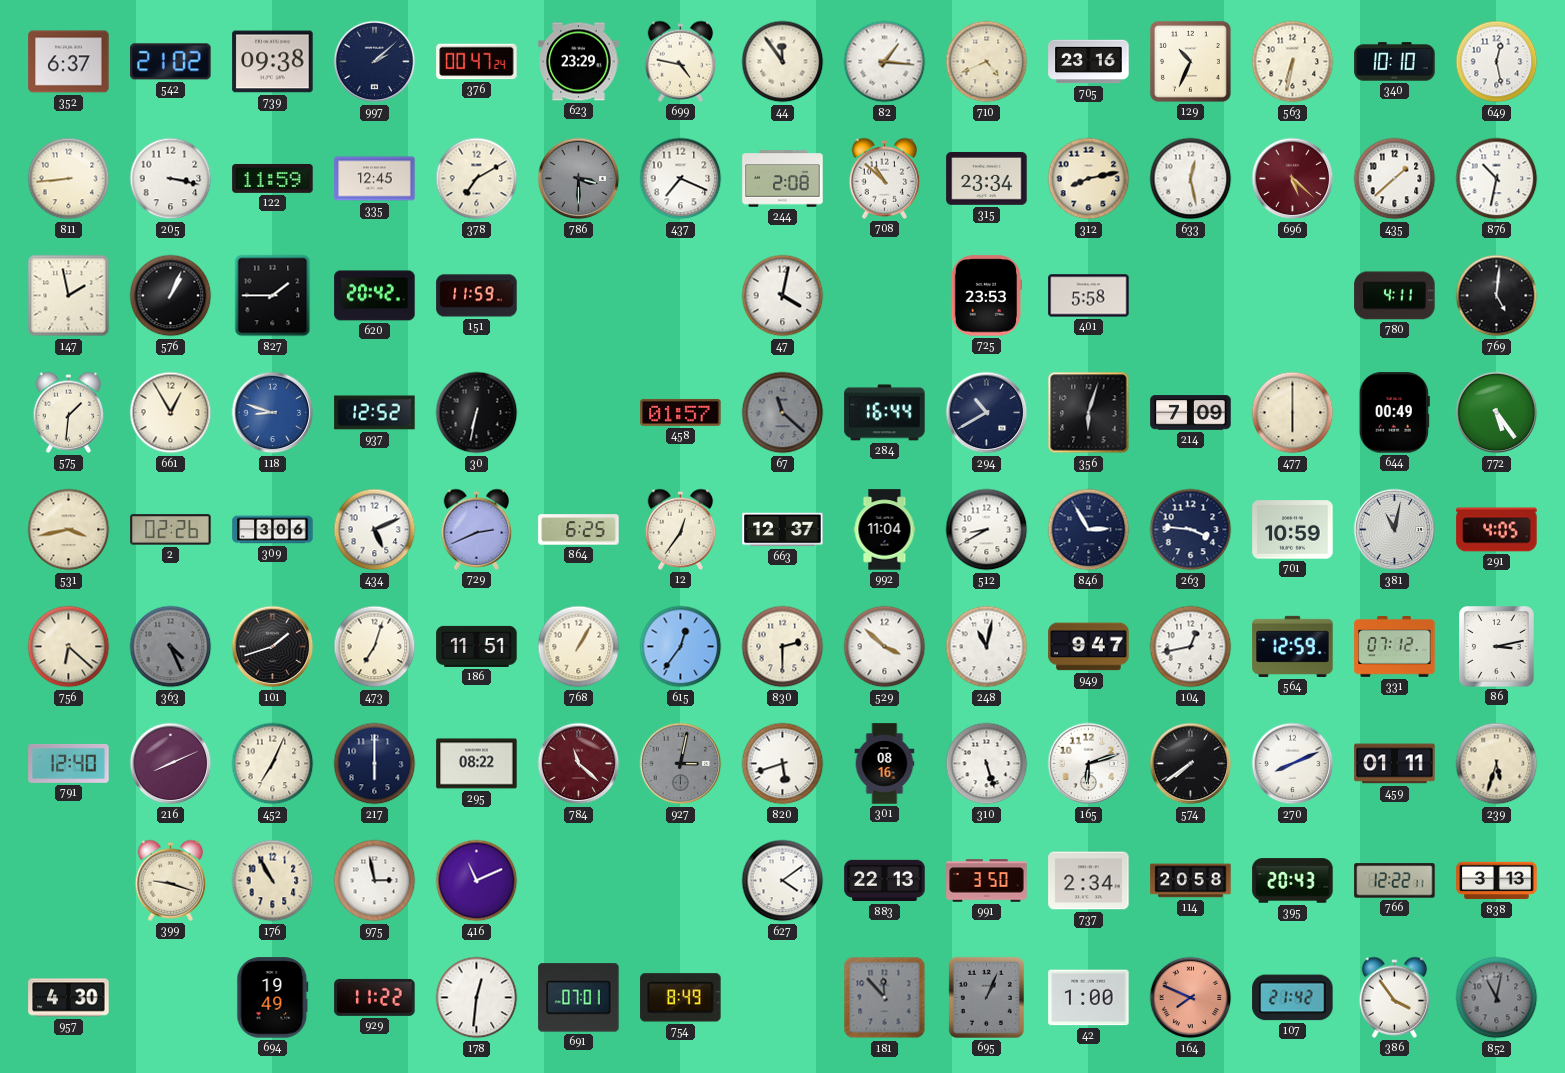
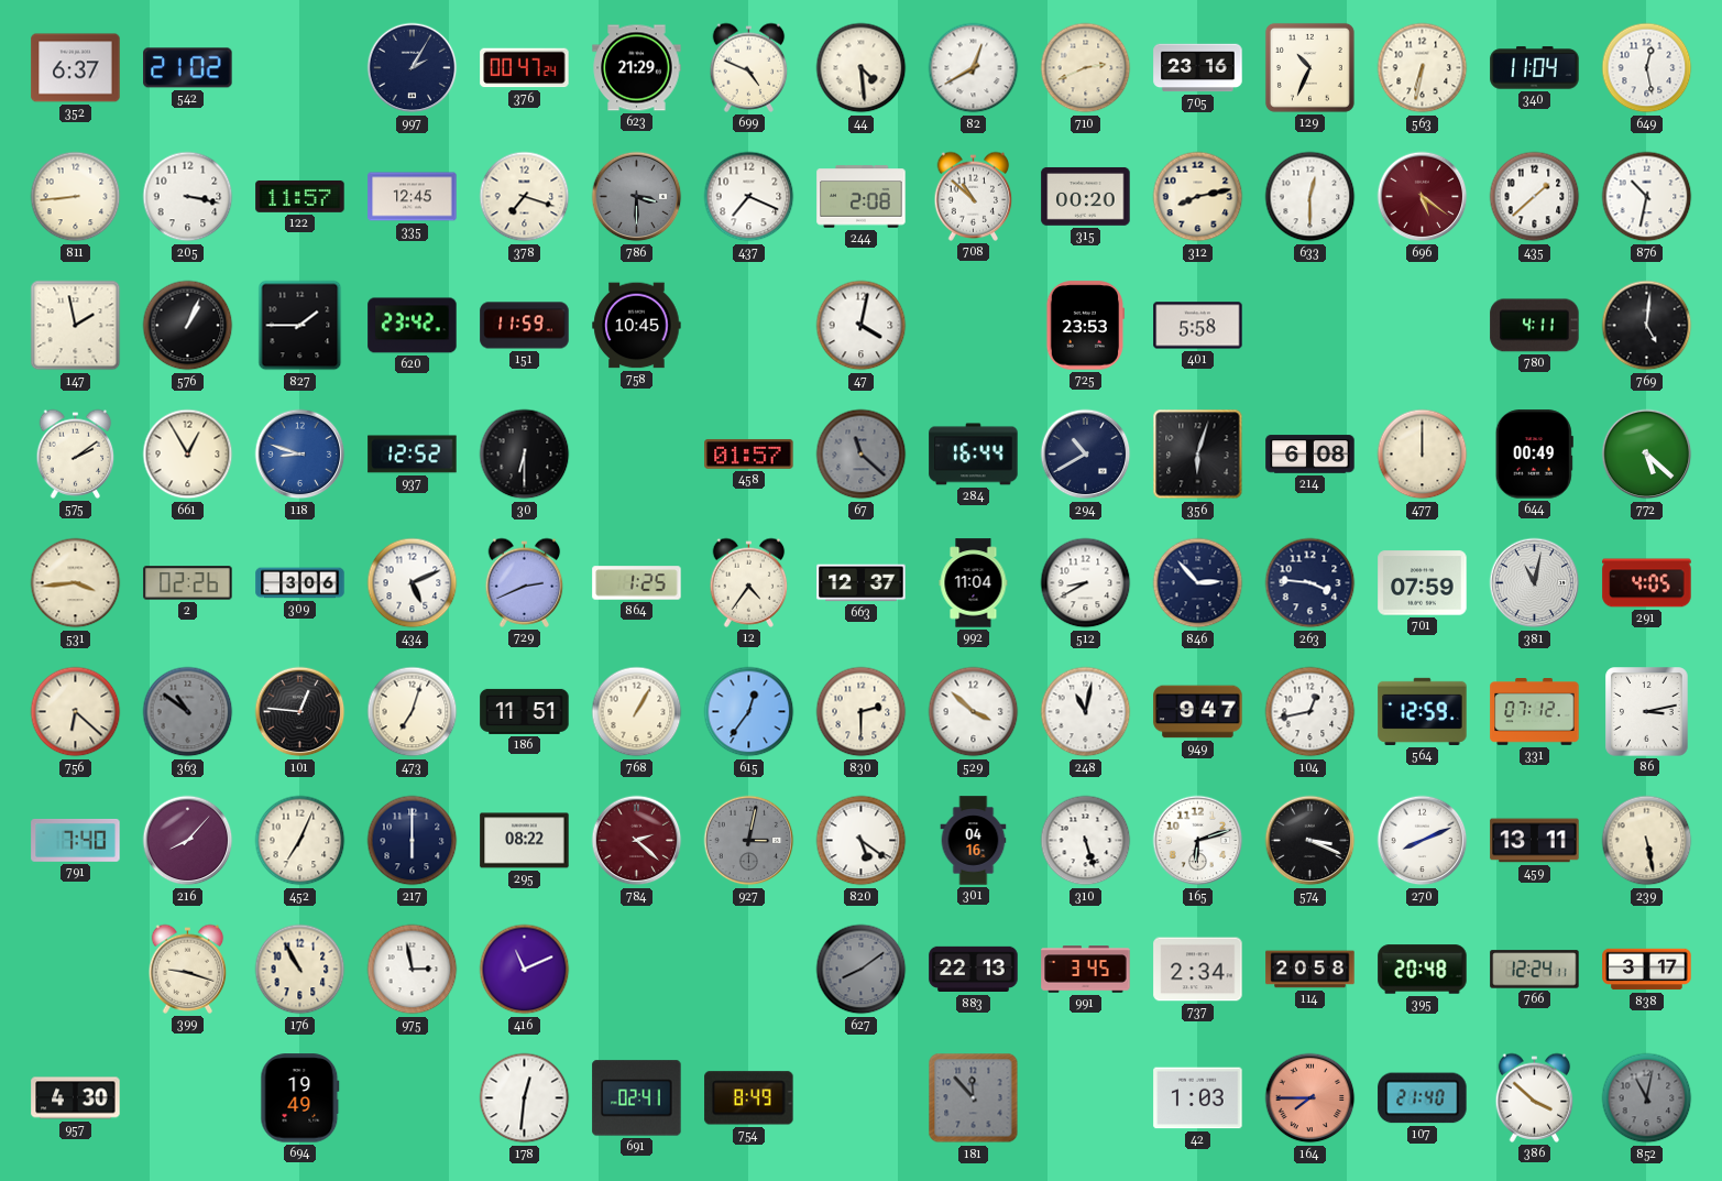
739: 09:38 -> none
997: 2:08 -> 2:05
623: 23:29 -> 21:29
699: 4:47 -> 4:49
44: 11:54 -> 4:29
82: 1:16 -> 12:40
710: 4:41 -> 2:41
340: 10:10 -> 11:04
122: 11:59 -> 11:57
378: 7:10 -> 7:18
315: 23:34 -> 00:20
633: 12:28 -> 12:30
696: 5:22 -> 5:21
620: 20:42 -> 23:42
758: none -> 10:45
575: 1:31 -> 2:09
30: 6:32 -> 6:30
214: 7:09 -> 6:08
477: 6:00 -> 12:00
772: 5:24 -> 5:22
531: 3:43 -> 3:44
864: 6:25 -> 1:25
12: 12:36 -> 4:36
846: 2:55 -> 2:53
701: 10:59 -> 07:59
363: 4:26 -> 10:51
101: 1:42 -> 12:46
791: 12:40 -> 7:40
216: 8:11 -> 8:07
784: 11:22 -> 2:22
820: 5:42 -> 5:21
301: 08:16 -> 04:16
574: 7:39 -> 3:19
459: 01:11 -> 13:11
239: 5:33 -> 5:28
627: 4:09 -> 8:09
627 dial: white -> grey
991: 3:50 -> 3:45
395: 20:43 -> 20:48
766: 12:22 -> 12:24
838: 3:13 -> 3:17
929: 11:22 -> none
691: 07:01 -> 02:41
695: 1:04 -> none
42: 1:00 -> 1:03
164: 7:49 -> 7:45
107: 21:42 -> 21:40
386: 3:54 -> 3:52
